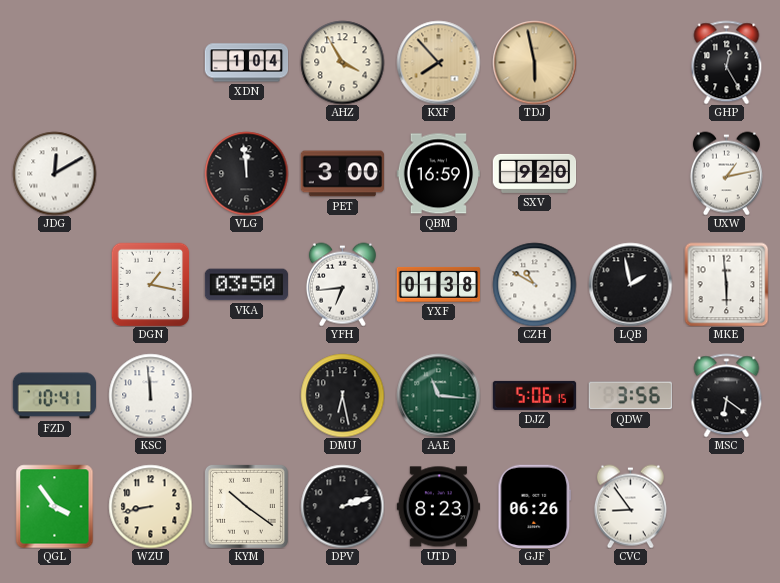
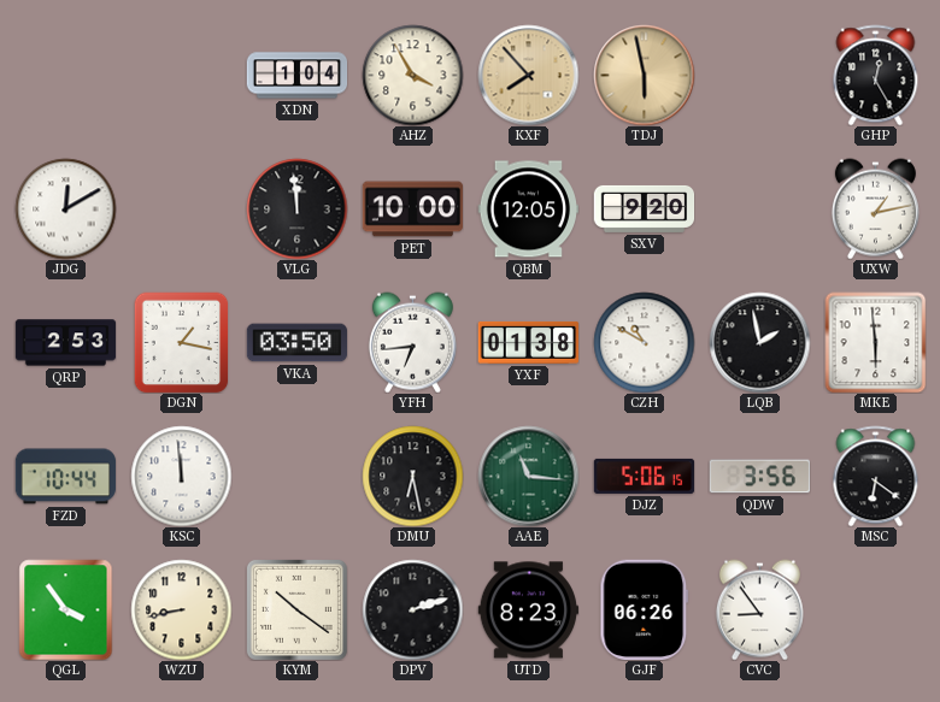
PET: 3:00 -> 10:00
QBM: 16:59 -> 12:05
QRP: none -> 2:53
FZD: 10:41 -> 10:44
